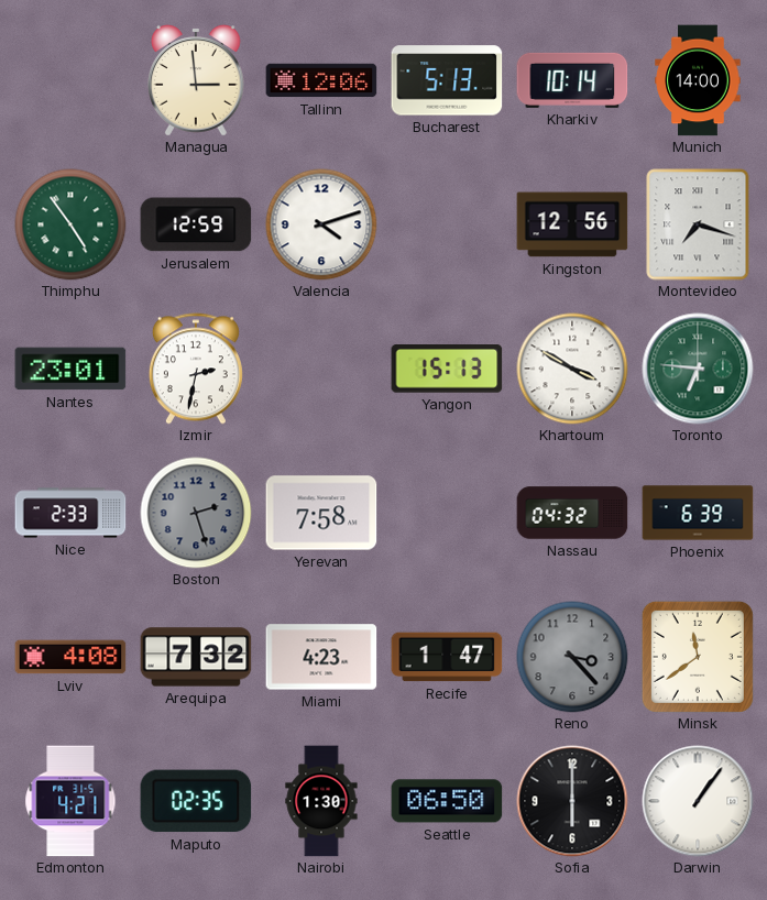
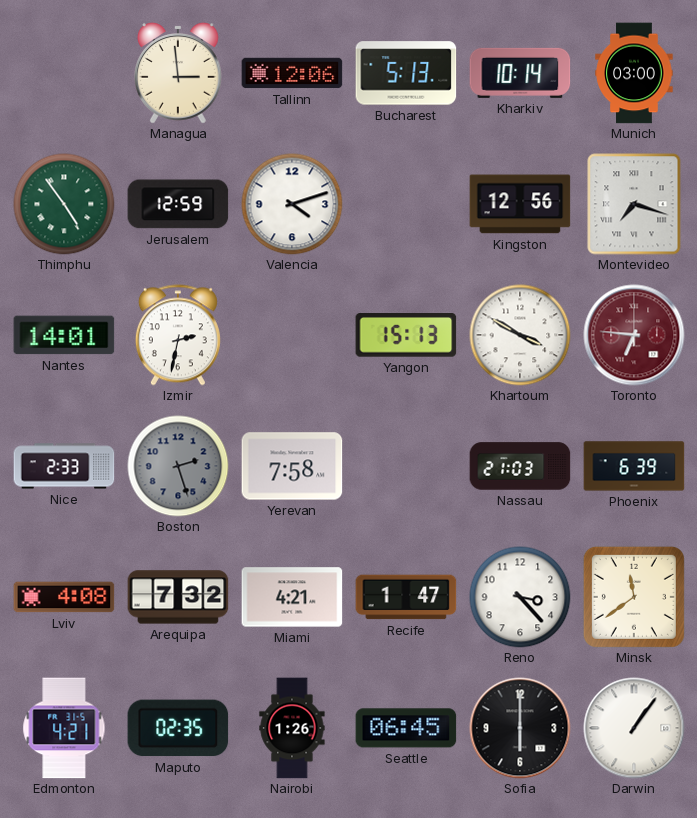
Munich: 14:00 -> 03:00
Nantes: 23:01 -> 14:01
Toronto dial: green -> burgundy
Nassau: 04:32 -> 21:03
Miami: 4:23 -> 4:21
Reno dial: grey -> white
Nairobi: 1:30 -> 1:26
Seattle: 06:50 -> 06:45
